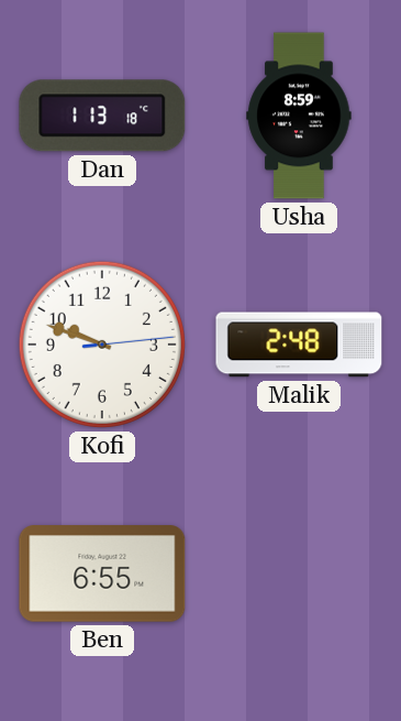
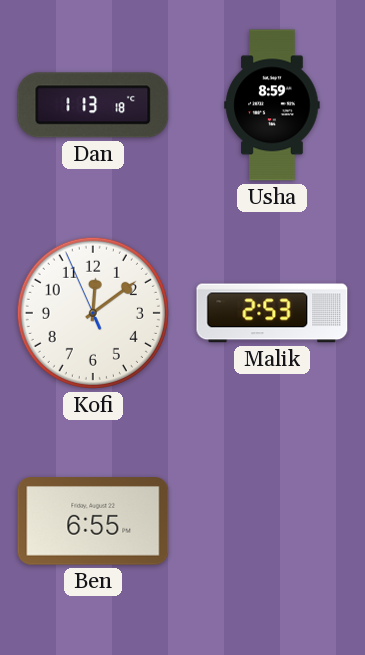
Kofi: 9:48 -> 12:08
Malik: 2:48 -> 2:53
